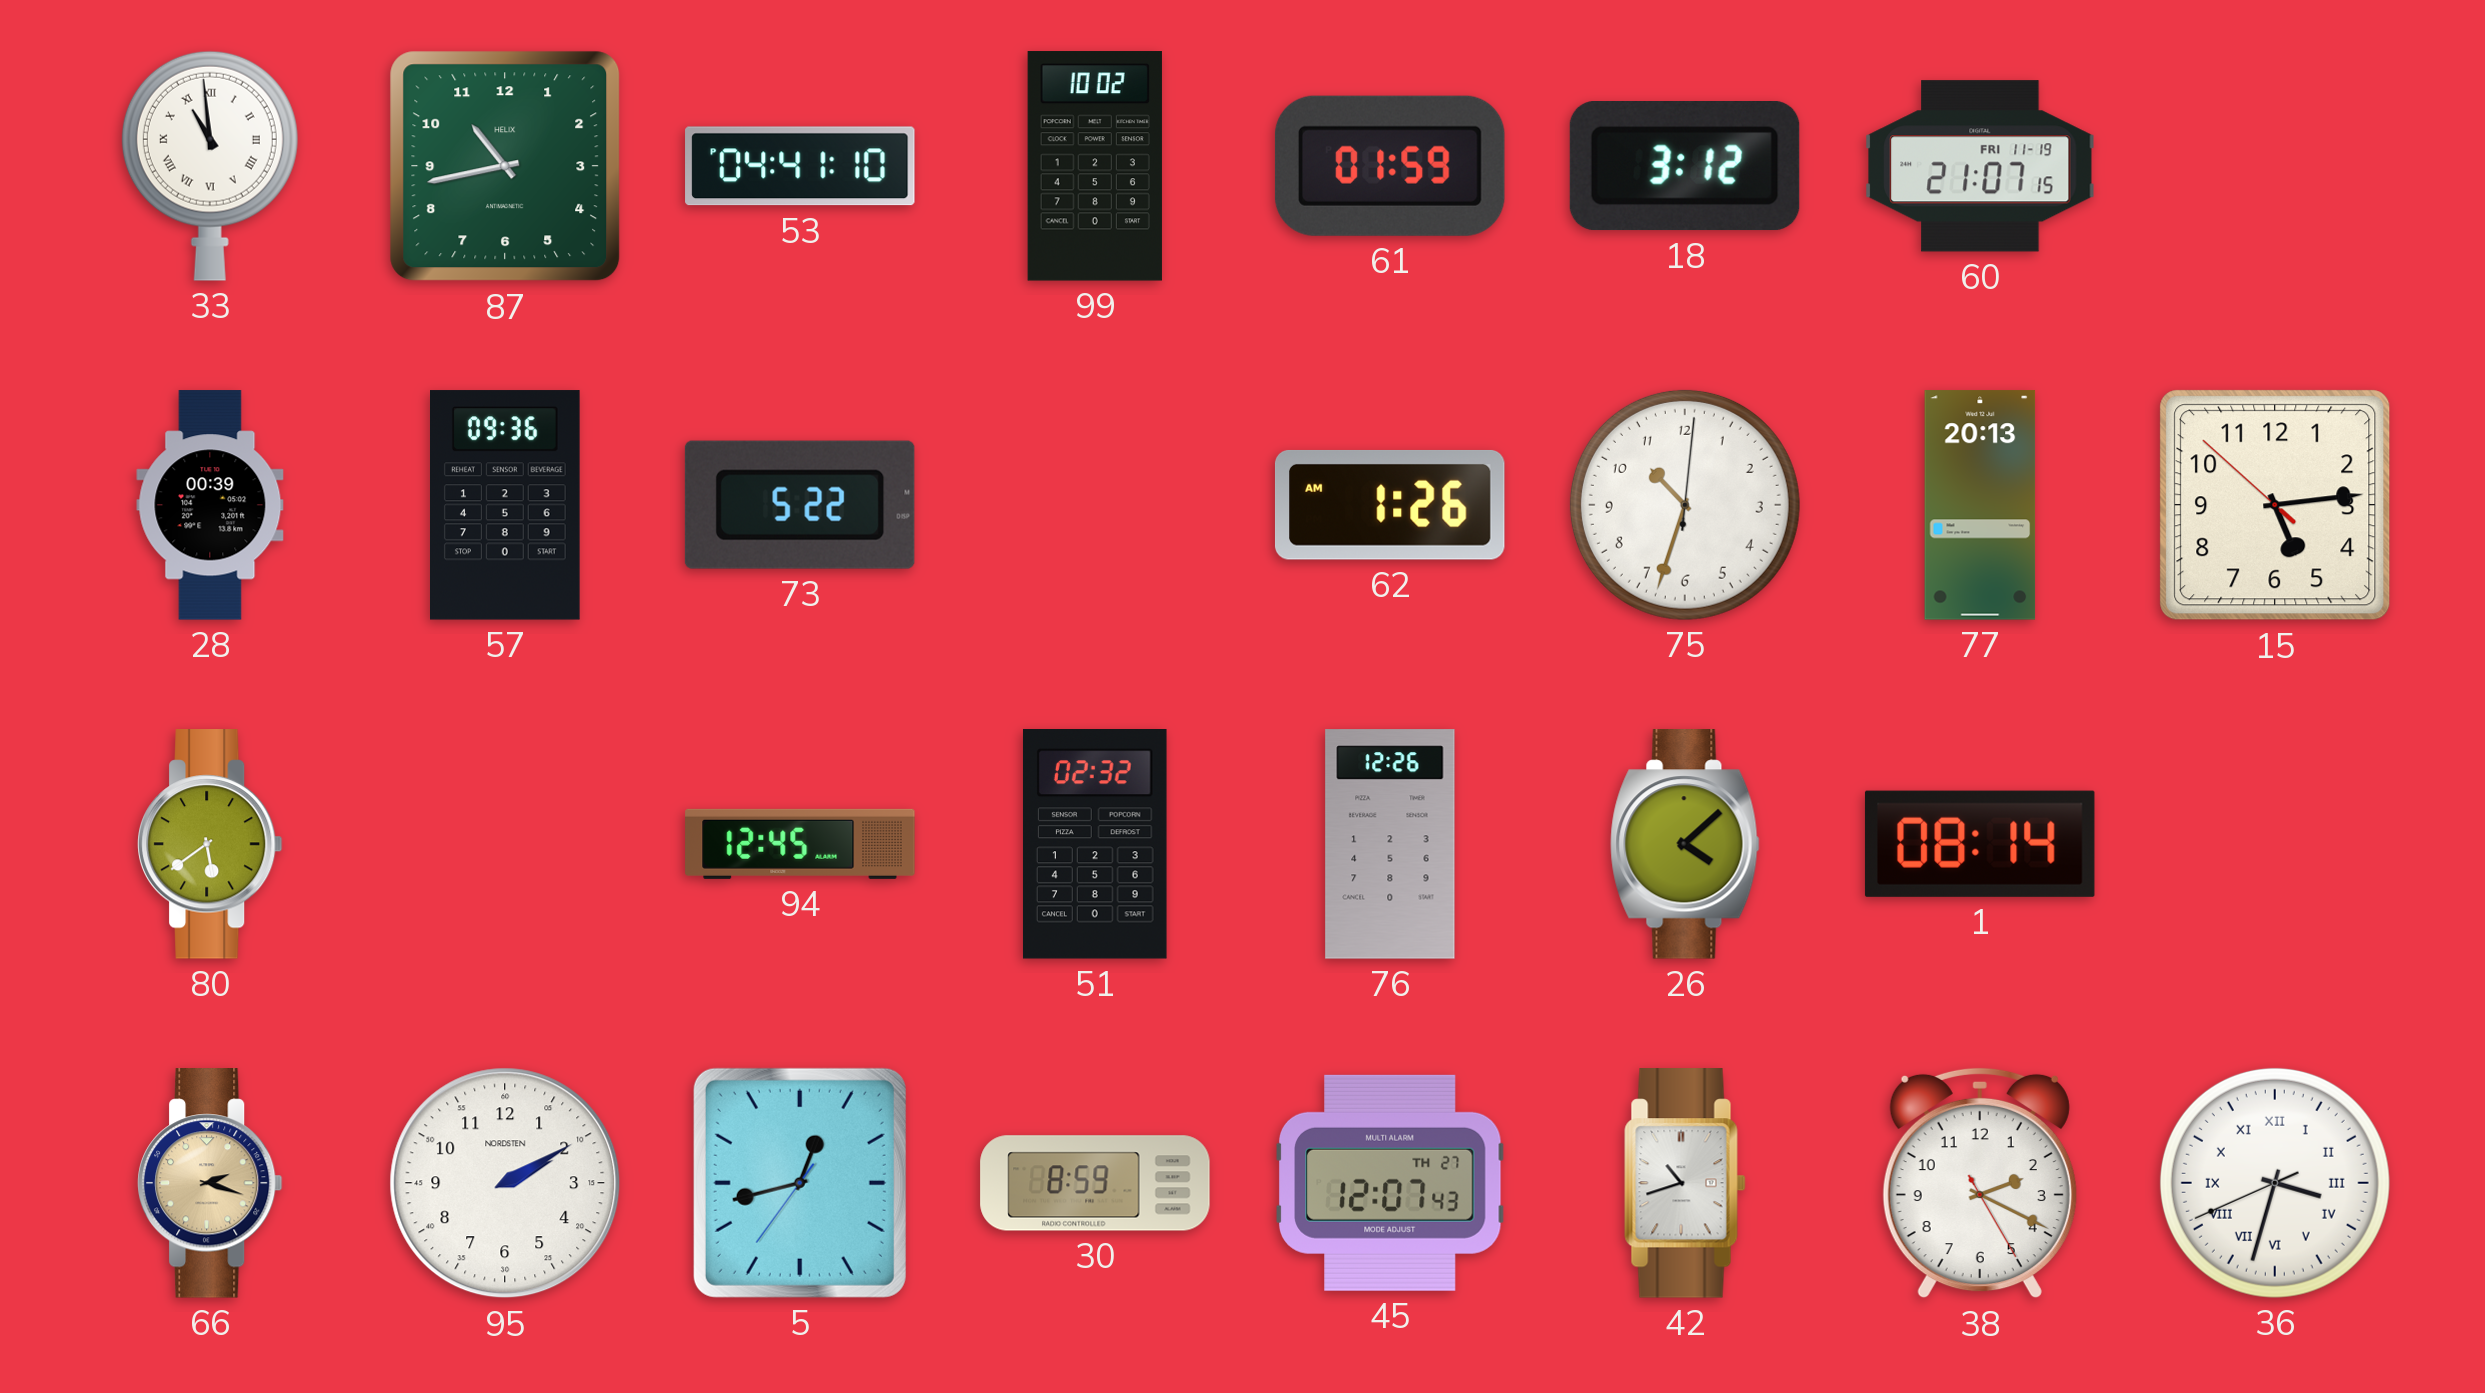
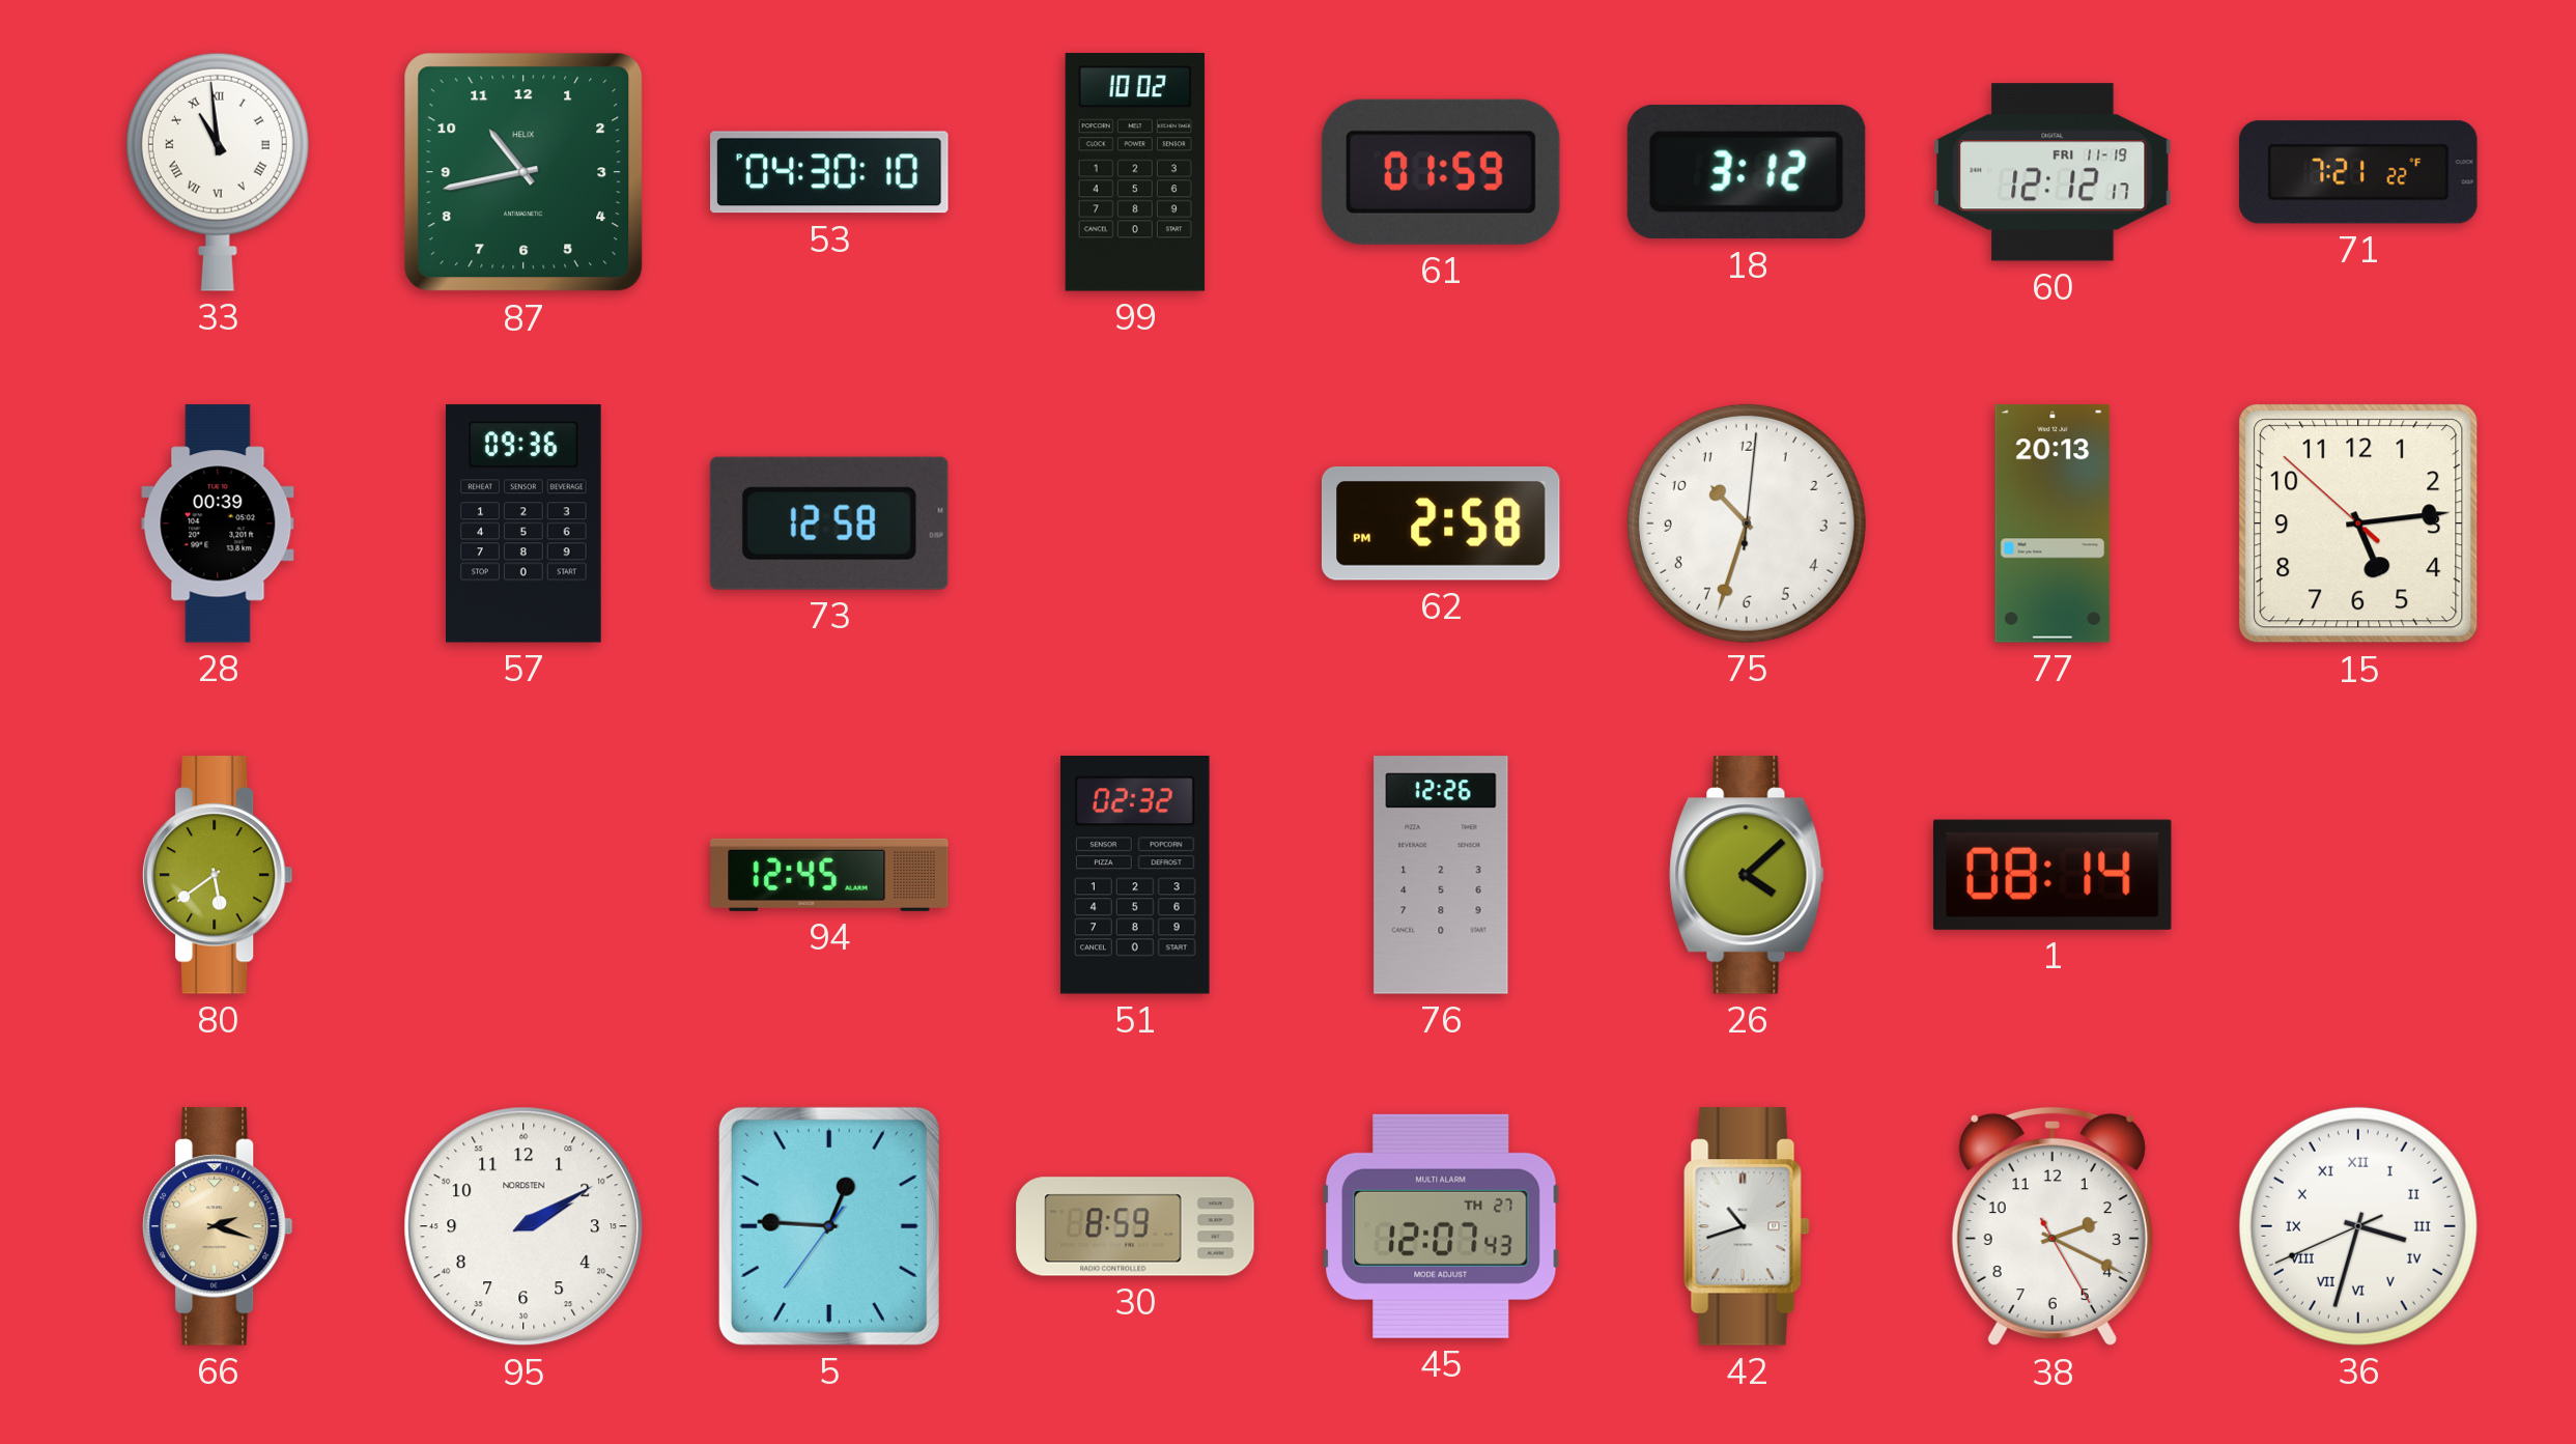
53: 04:41 -> 04:30
60: 21:07 -> 12:12
71: none -> 7:21
73: 5:22 -> 12:58
62: 1:26 -> 2:58
5: 12:42 -> 12:45
